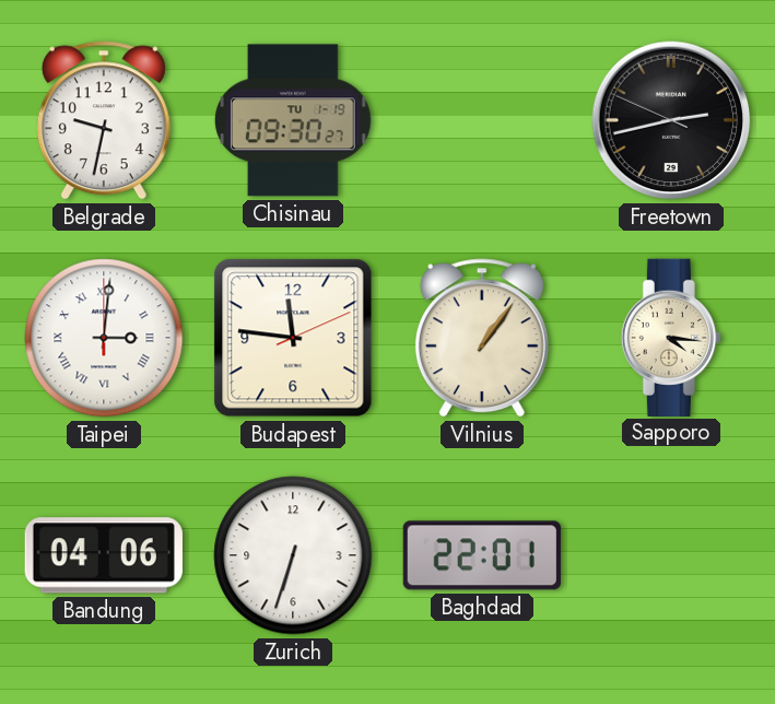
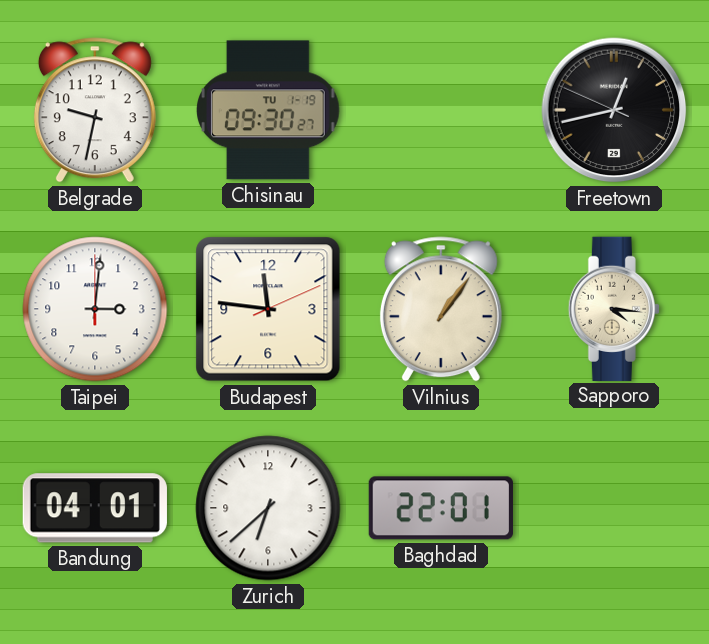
Freetown: 2:42 -> 12:42
Taipei numerals: Roman -> Arabic
Bandung: 04:06 -> 04:01
Zurich: 6:33 -> 6:38
